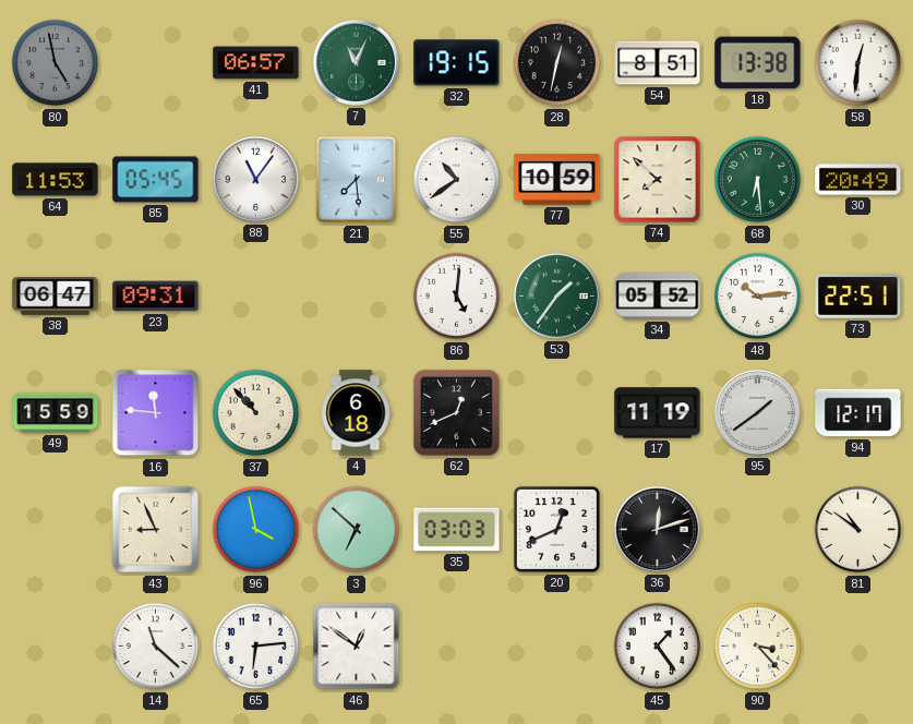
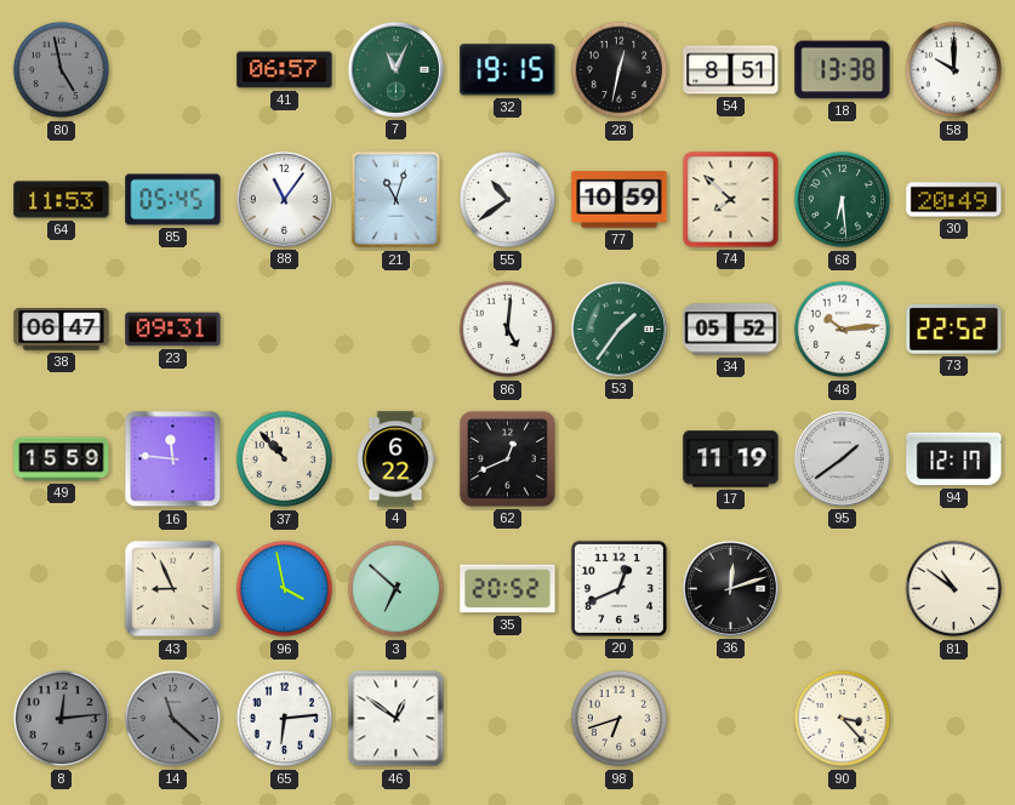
58: 12:31 -> 10:00
21: 7:29 -> 11:03
73: 22:51 -> 22:52
4: 6:18 -> 6:22
35: 03:03 -> 20:52
8: none -> 12:14
14 dial: white -> grey
98: none -> 6:42
45: 1:24 -> none
